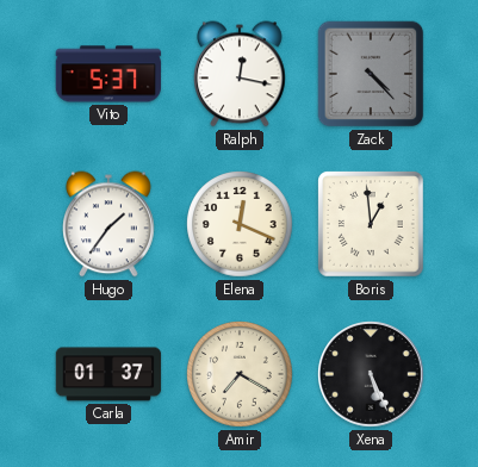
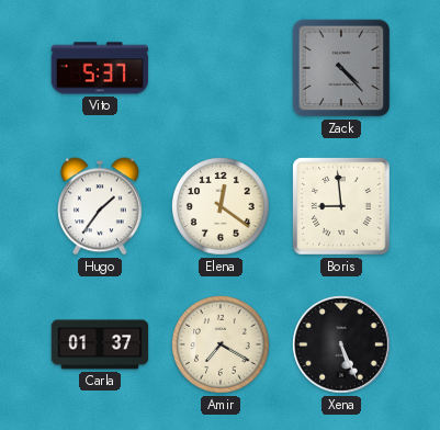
Ralph: 12:17 -> none
Elena: 12:19 -> 12:21
Boris: 12:59 -> 8:59
